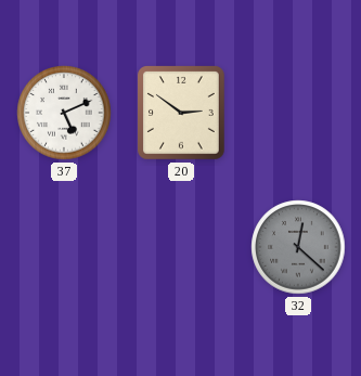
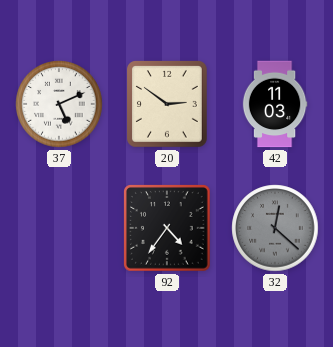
42: none -> 11:03
92: none -> 4:36
